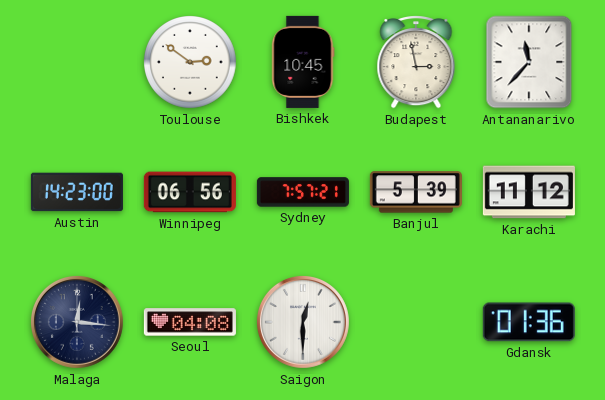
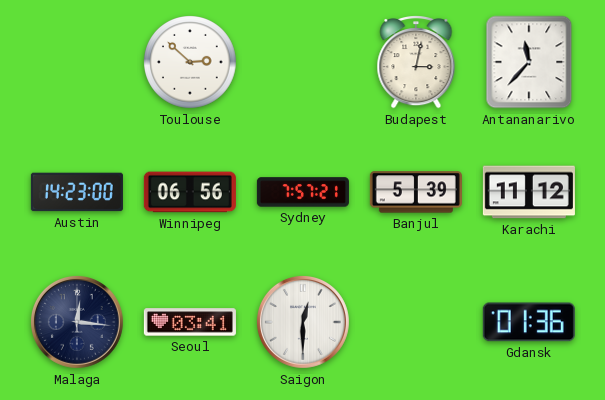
Toulouse: 2:51 -> 2:52
Bishkek: 10:45 -> none
Budapest: 2:58 -> 3:02
Seoul: 04:08 -> 03:41
